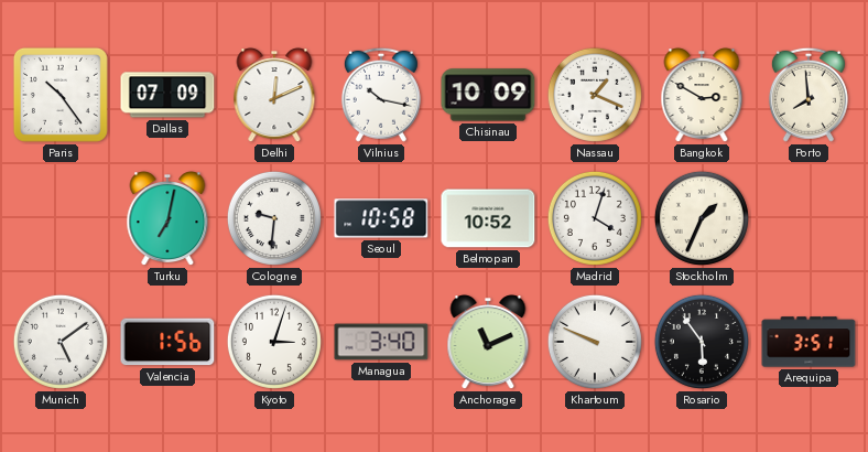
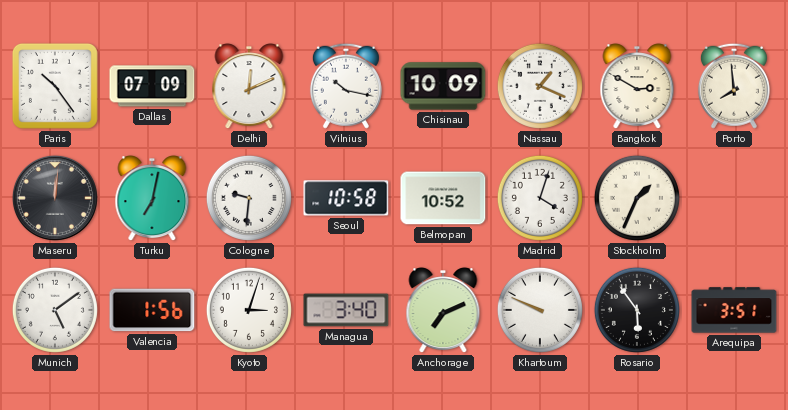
Maseru: none -> 12:01
Anchorage: 11:11 -> 7:11
